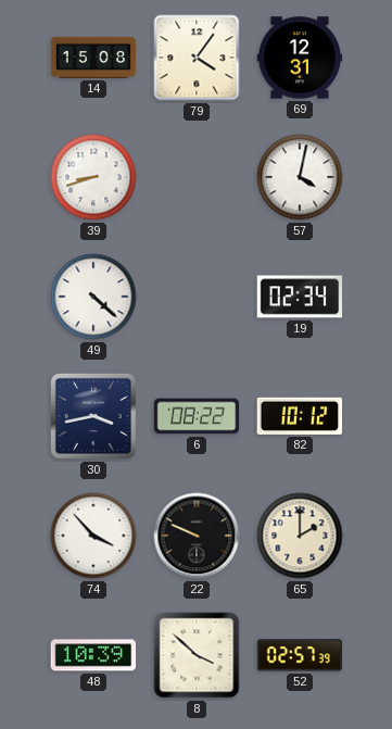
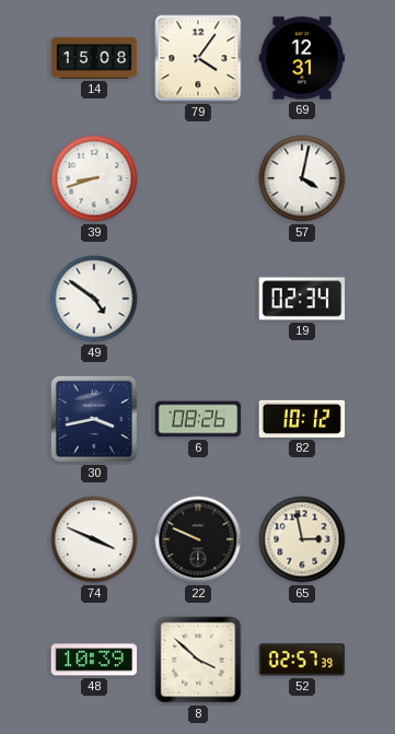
49: 4:22 -> 4:51
6: 08:22 -> 08:26
74: 3:53 -> 3:49
65: 2:00 -> 2:58
